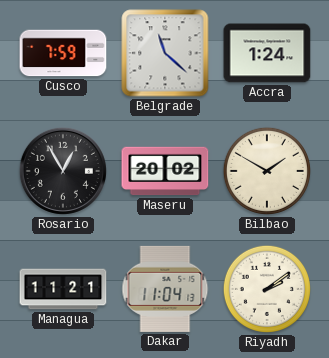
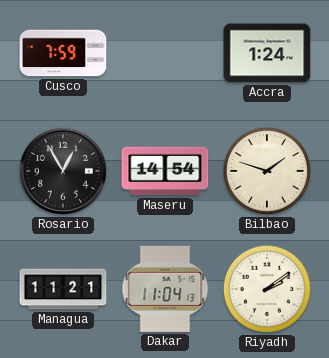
Belgrade: 11:22 -> none
Maseru: 20:02 -> 14:54
Bilbao: 1:50 -> 1:48
